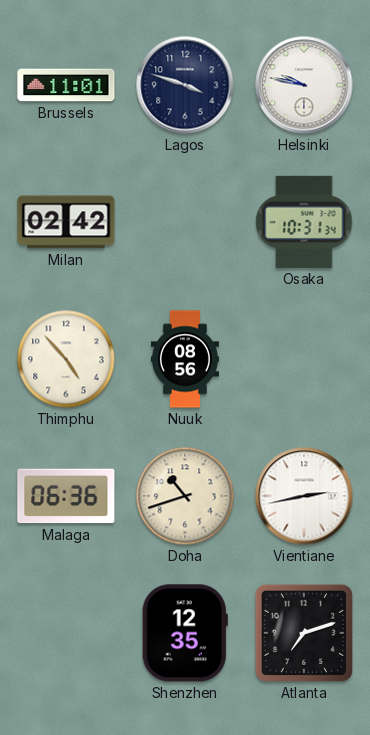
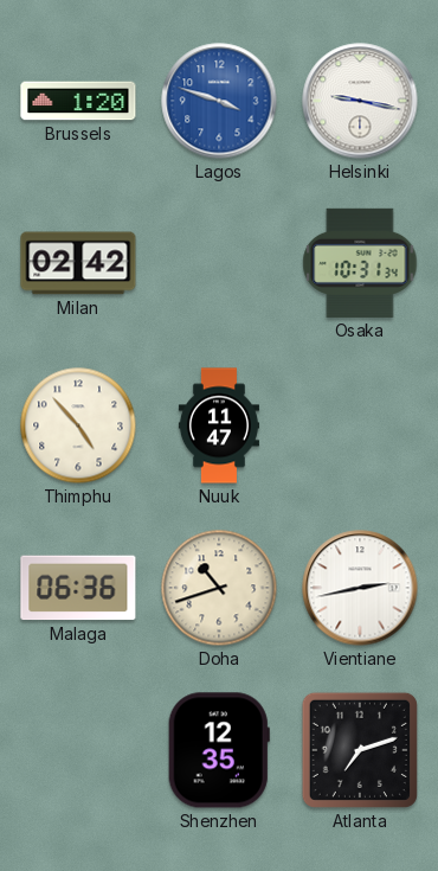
Brussels: 11:01 -> 1:20
Lagos dial: navy -> blue
Helsinki: 9:47 -> 9:17
Nuuk: 08:56 -> 11:47
